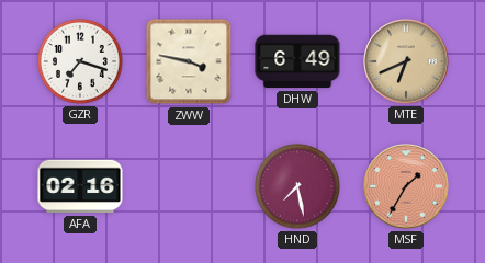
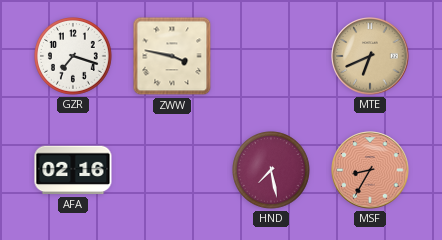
DHW: 6:49 -> none
MSF: 1:35 -> 8:35
